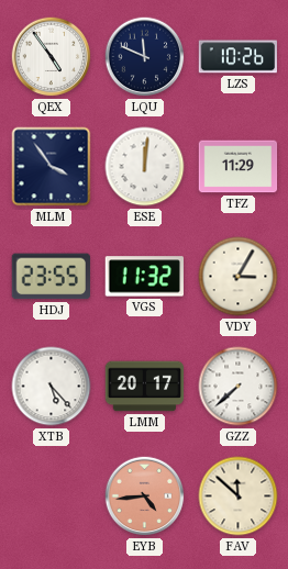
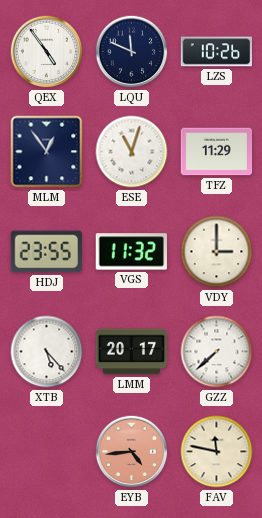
MLM: 3:54 -> 12:54
ESE: 12:01 -> 11:03
VDY: 3:05 -> 3:00
FAV: 11:52 -> 11:47
